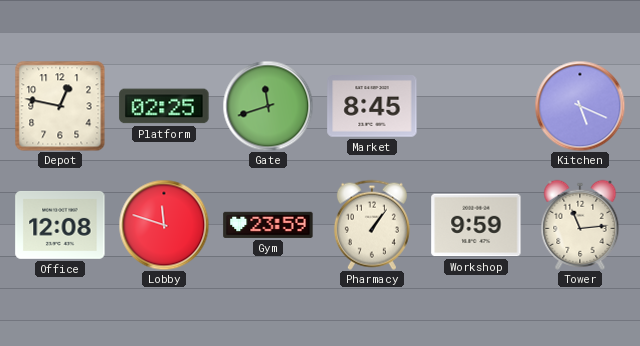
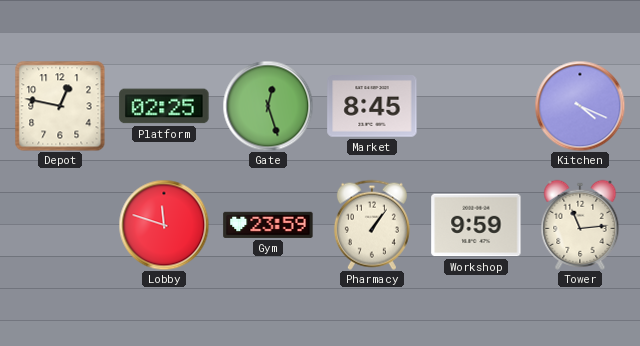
Gate: 11:42 -> 12:27
Kitchen: 5:19 -> 4:19
Office: 12:08 -> none
